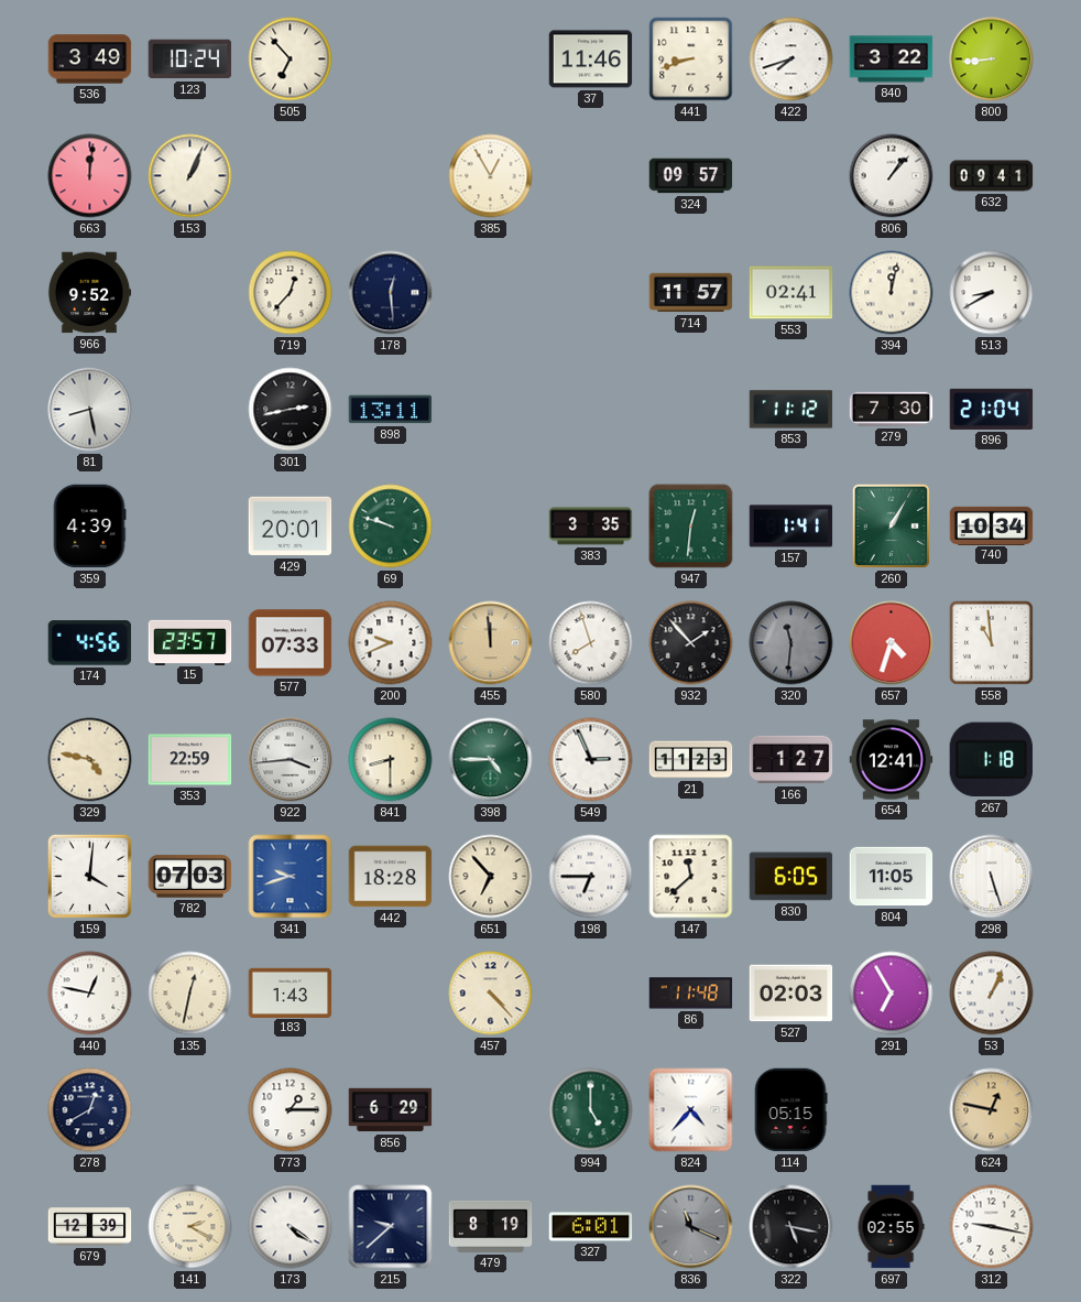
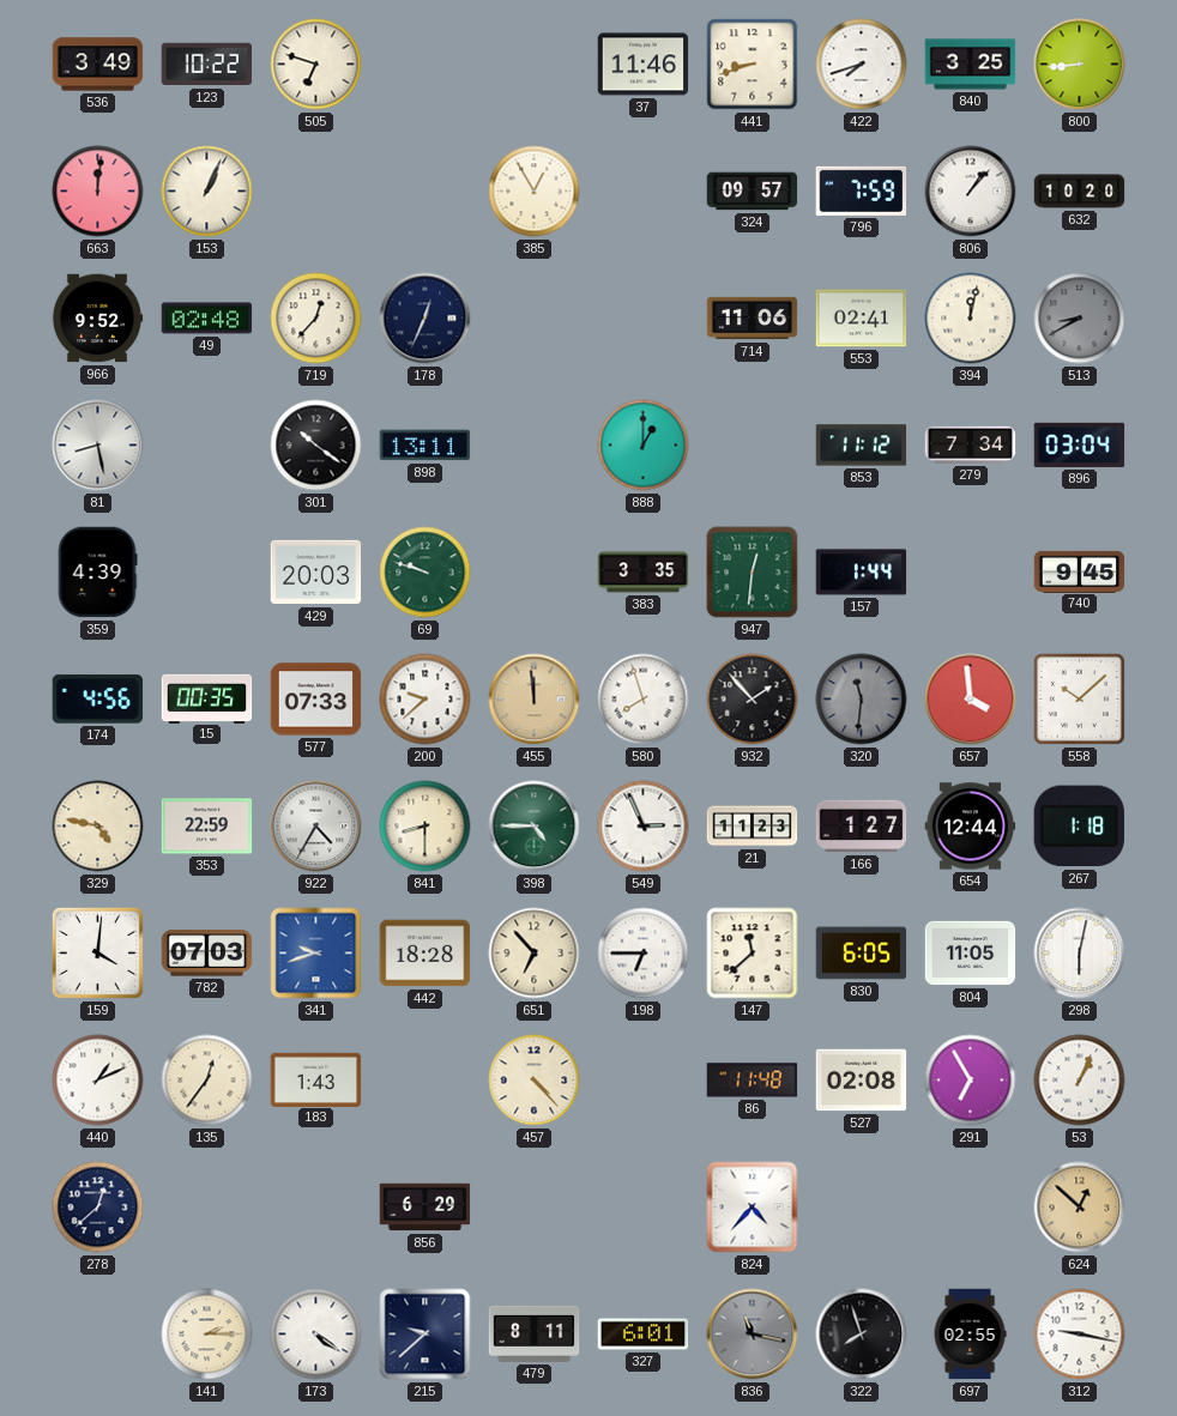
123: 10:24 -> 10:22
505: 6:53 -> 6:48
840: 3:22 -> 3:25
796: none -> 7:59
632: 09:41 -> 10:20
49: none -> 02:48
178: 12:29 -> 12:34
714: 11:57 -> 11:06
513 dial: white -> grey
301: 2:43 -> 10:21
888: none -> 1:00
279: 7:30 -> 7:34
896: 21:04 -> 03:04
429: 20:01 -> 20:03
157: 1:41 -> 1:44
260: 1:05 -> none
740: 10:34 -> 9:45
15: 23:57 -> 00:35
200: 9:41 -> 9:38
657: 4:33 -> 3:59
558: 10:59 -> 10:08
922: 3:44 -> 4:35
654: 12:41 -> 12:44
298: 5:27 -> 6:02
440: 12:47 -> 1:11
135: 12:32 -> 12:36
527: 02:03 -> 02:08
278: 12:40 -> 12:38
773: 1:15 -> none
994: 5:00 -> none
114: 05:15 -> none
624: 12:47 -> 12:52
679: 12:39 -> none
141: 2:20 -> 2:15
479: 8:19 -> 8:11
836: 11:19 -> 11:17
322: 5:17 -> 7:57
